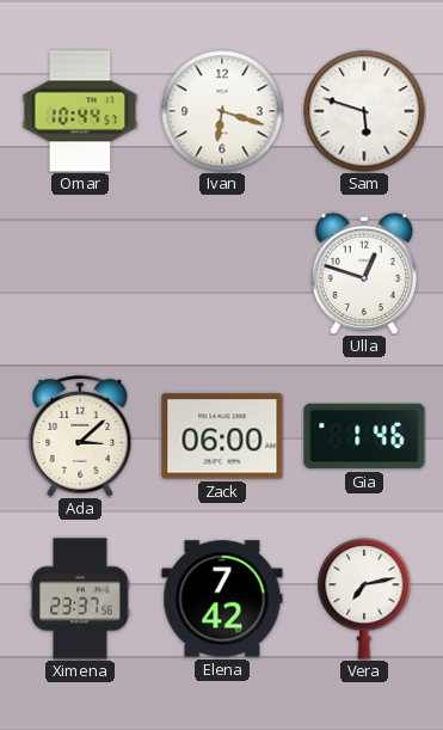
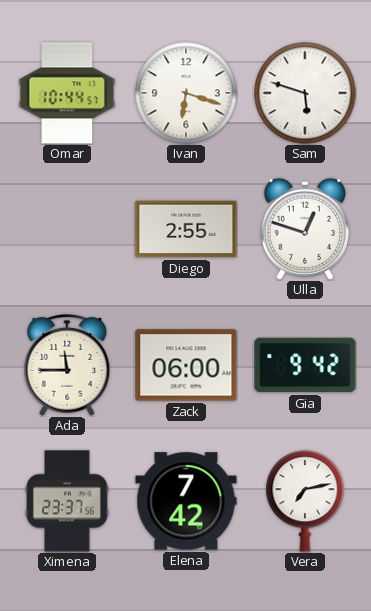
Diego: none -> 2:55
Ada: 3:08 -> 11:45
Gia: 1:46 -> 9:42
